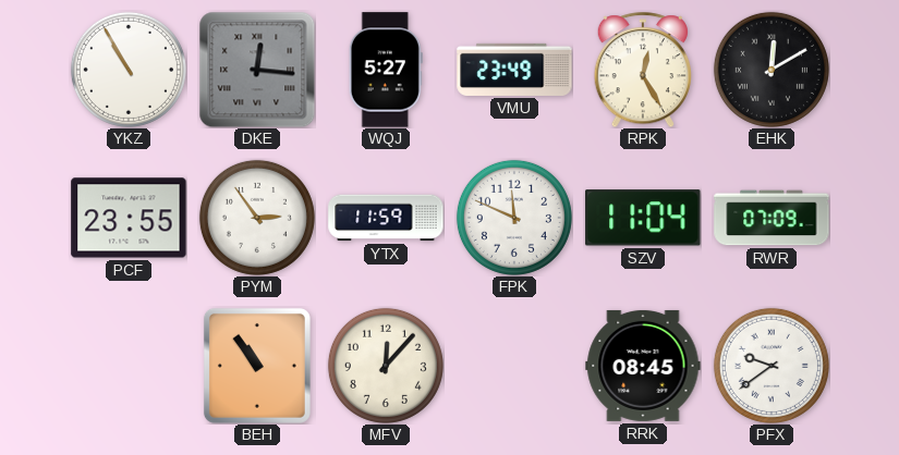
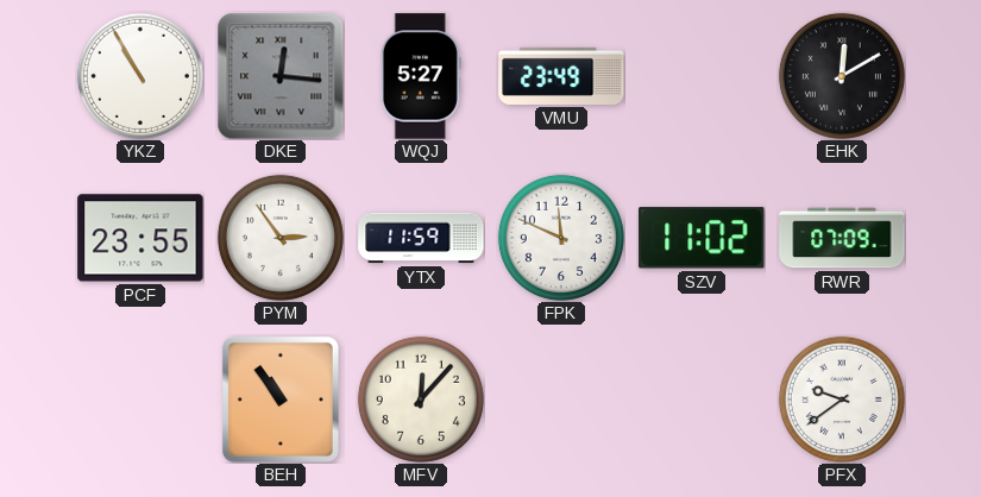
RPK: 12:25 -> none
SZV: 11:04 -> 11:02
RRK: 08:45 -> none
